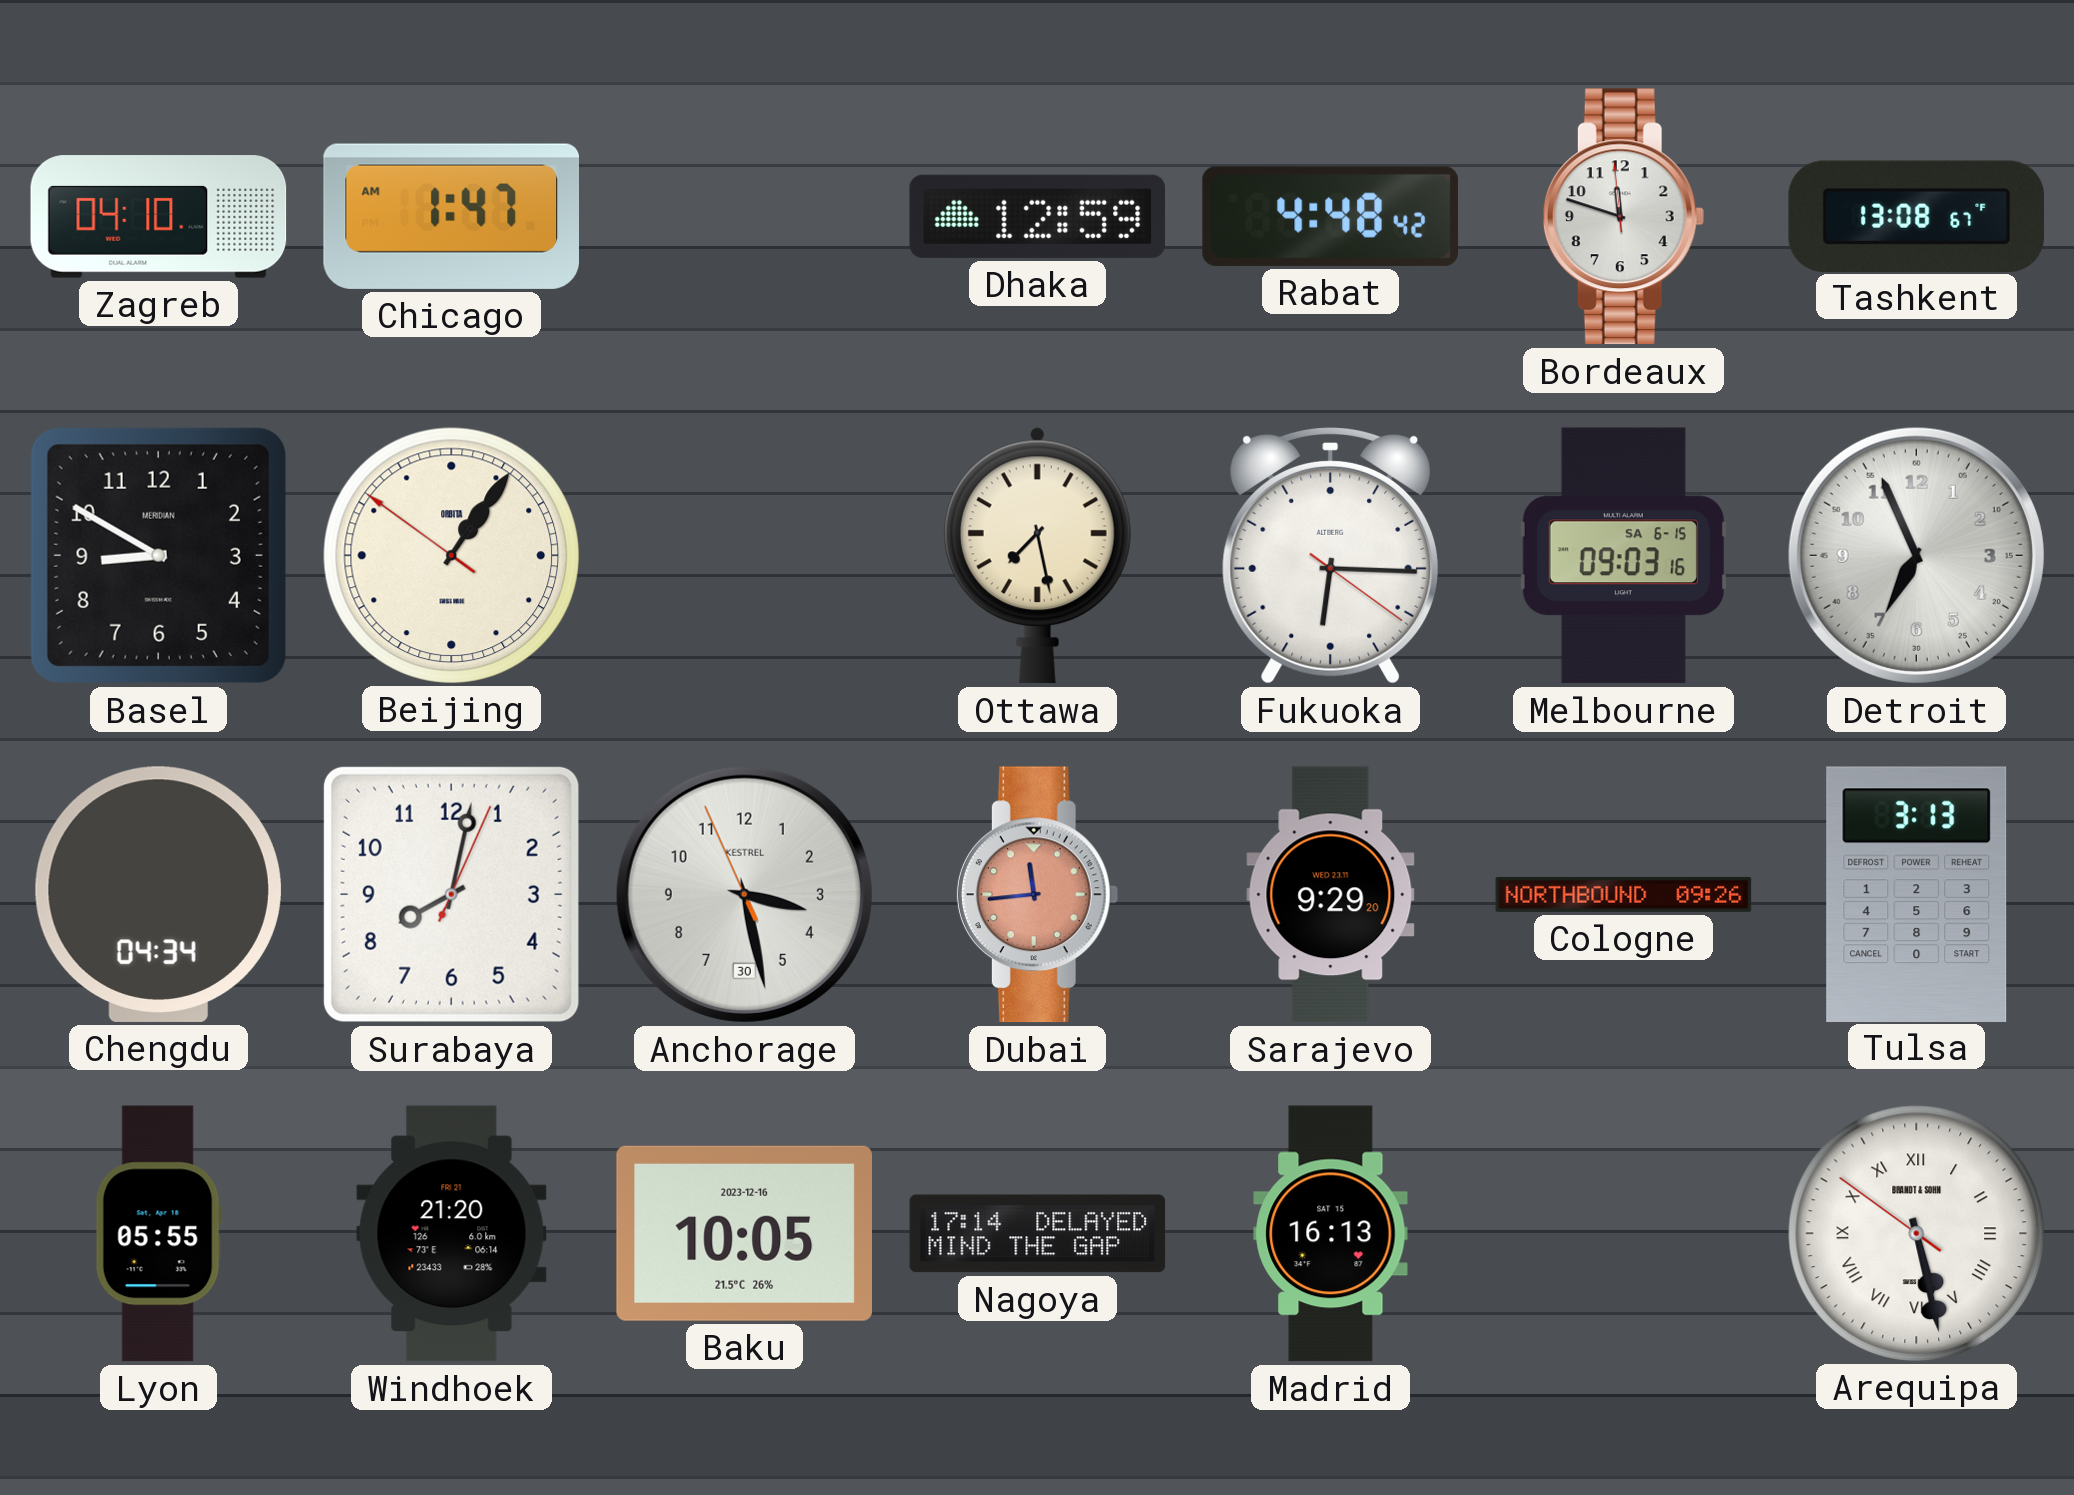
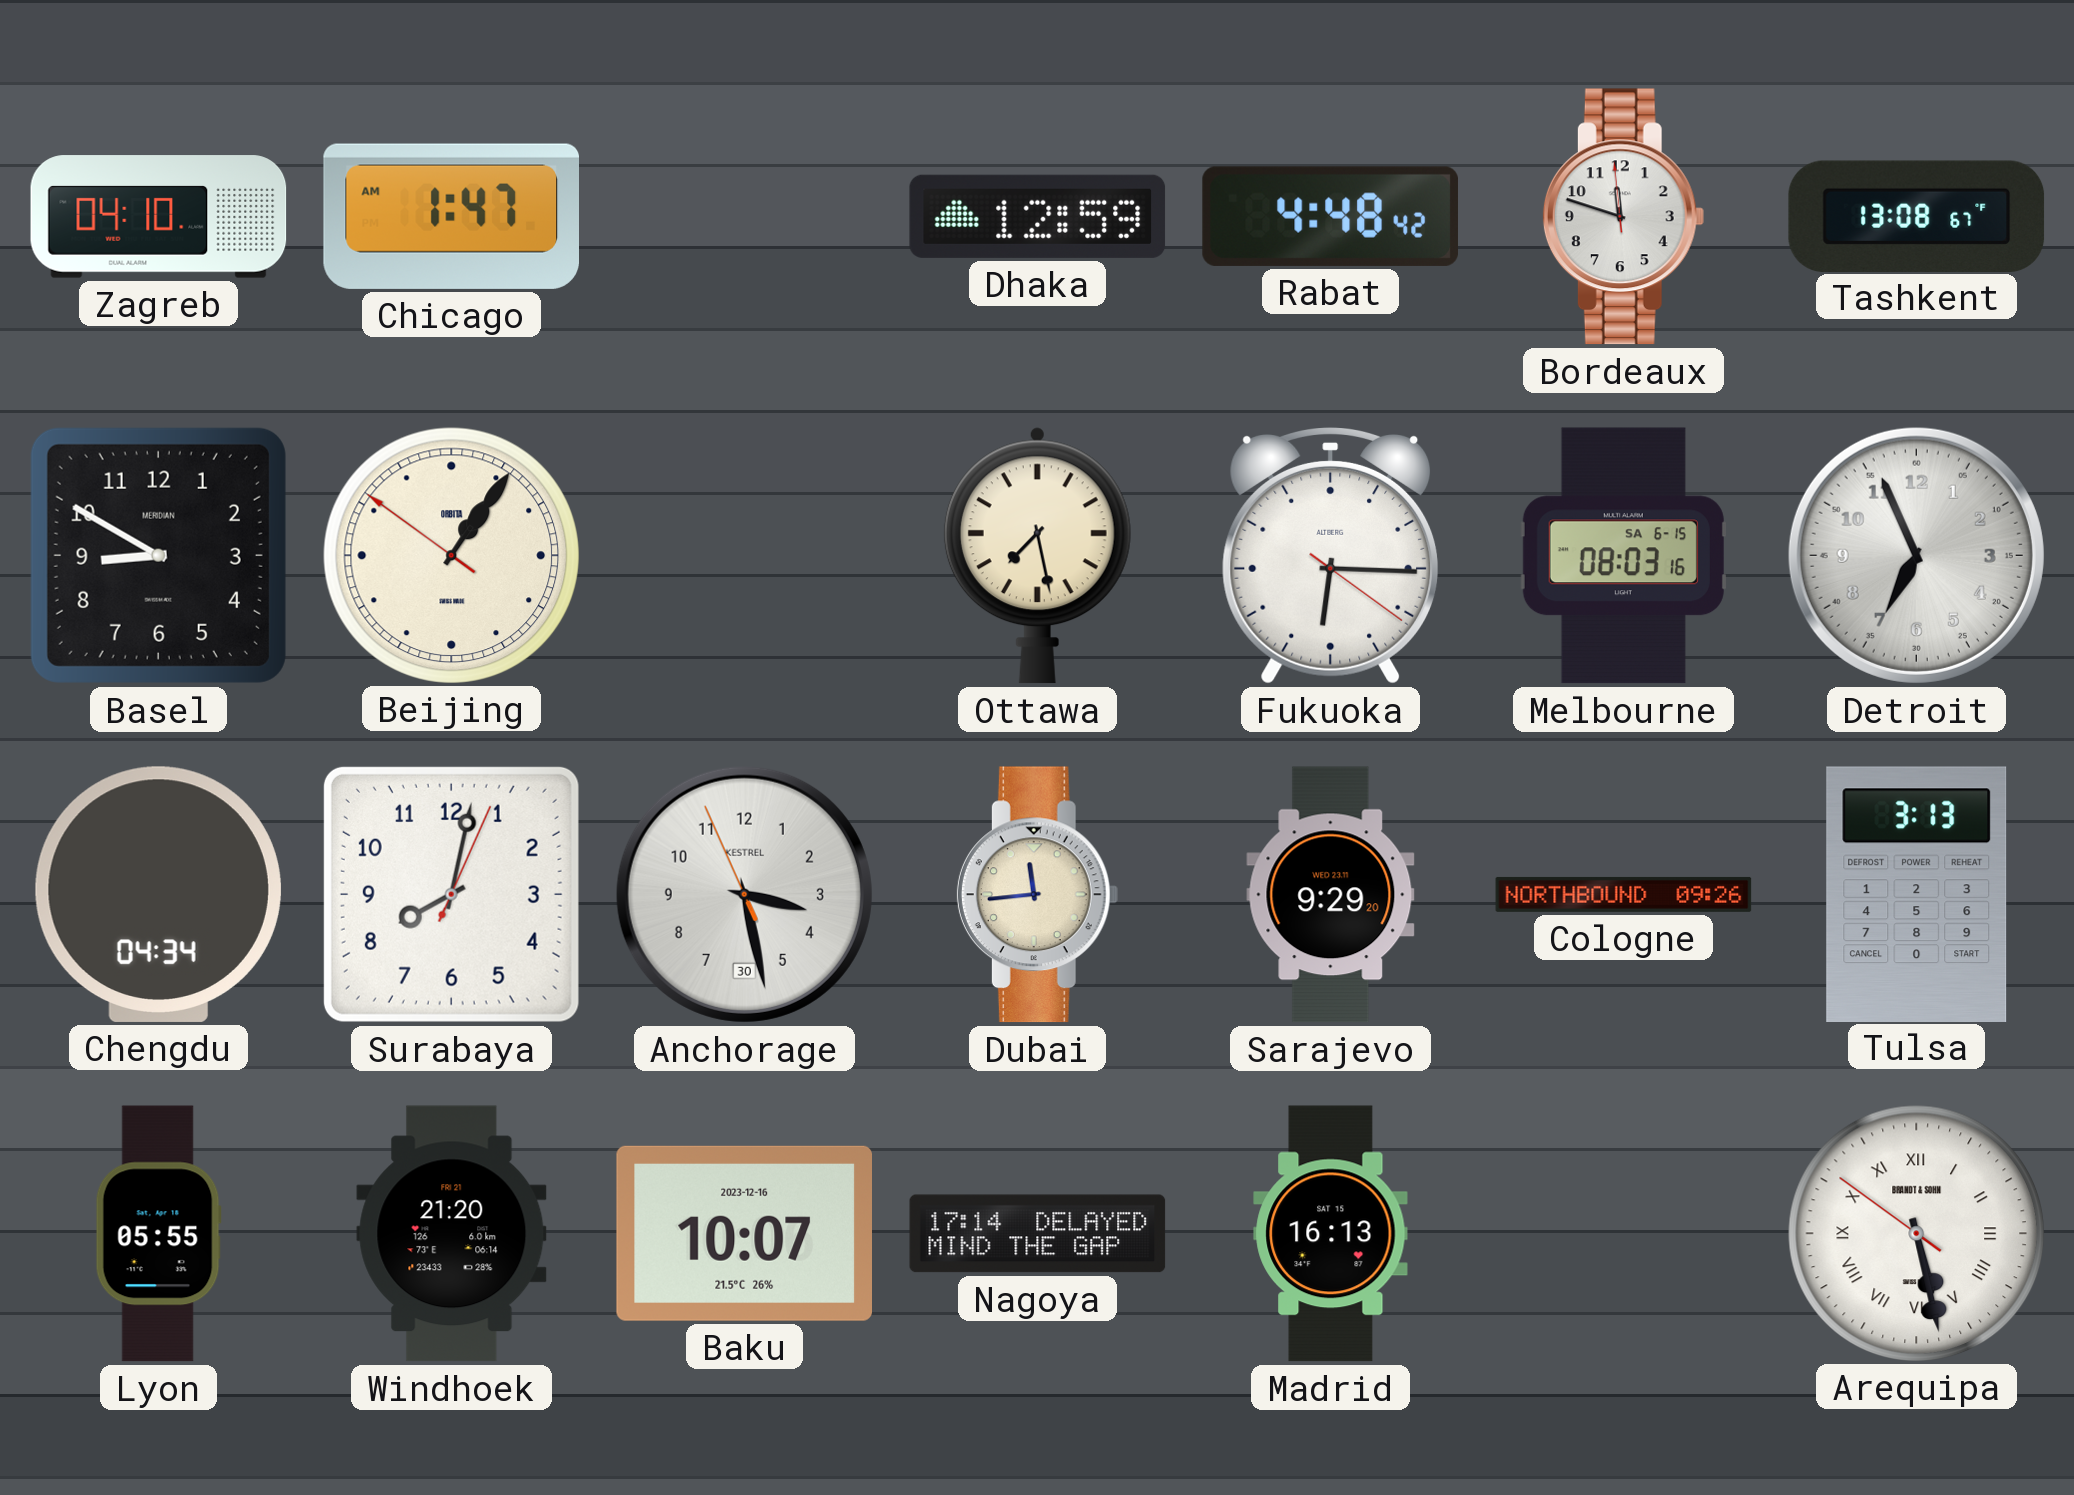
Melbourne: 09:03 -> 08:03
Dubai dial: salmon -> cream
Baku: 10:05 -> 10:07
